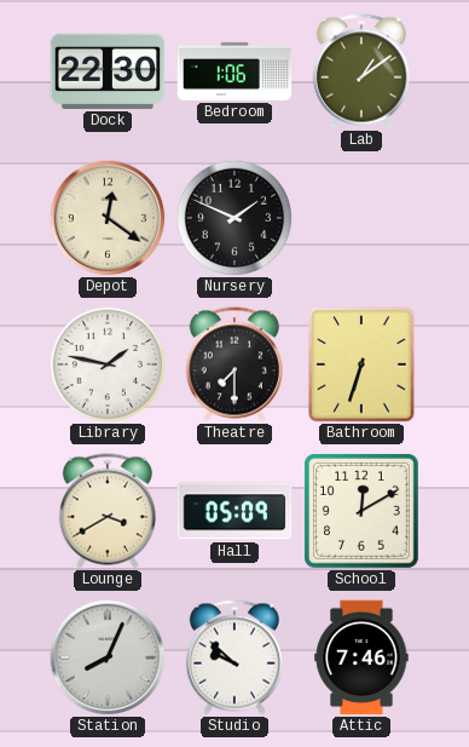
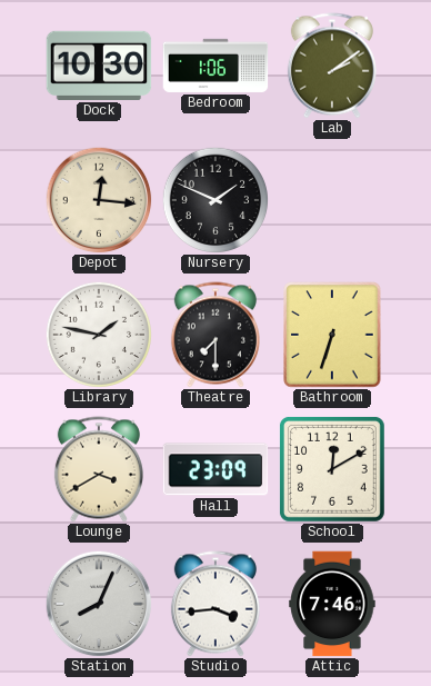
Dock: 22:30 -> 10:30
Lab: 1:09 -> 2:09
Depot: 12:21 -> 12:16
Hall: 05:09 -> 23:09
Studio: 9:52 -> 3:44
